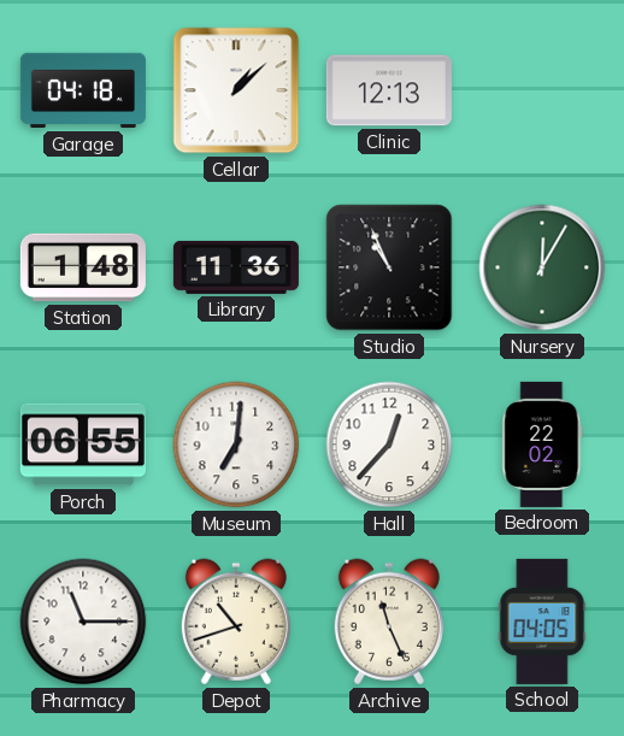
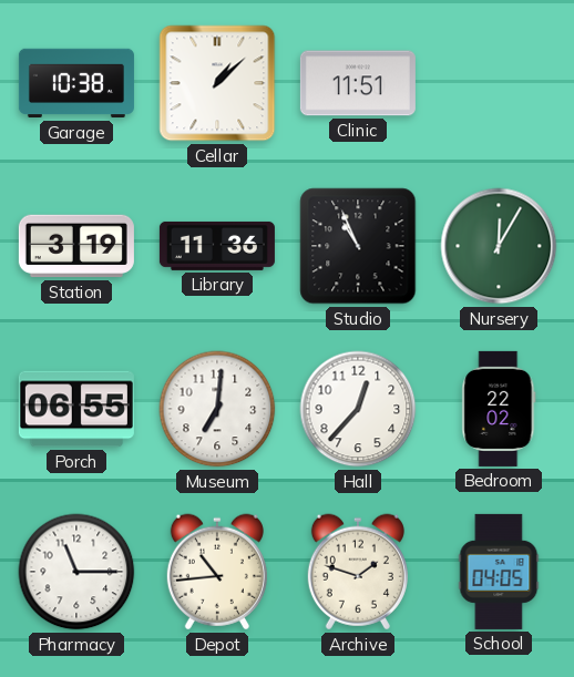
Garage: 04:18 -> 10:38
Clinic: 12:13 -> 11:51
Station: 1:48 -> 3:19
Depot: 10:42 -> 10:44
Archive: 11:26 -> 1:48
